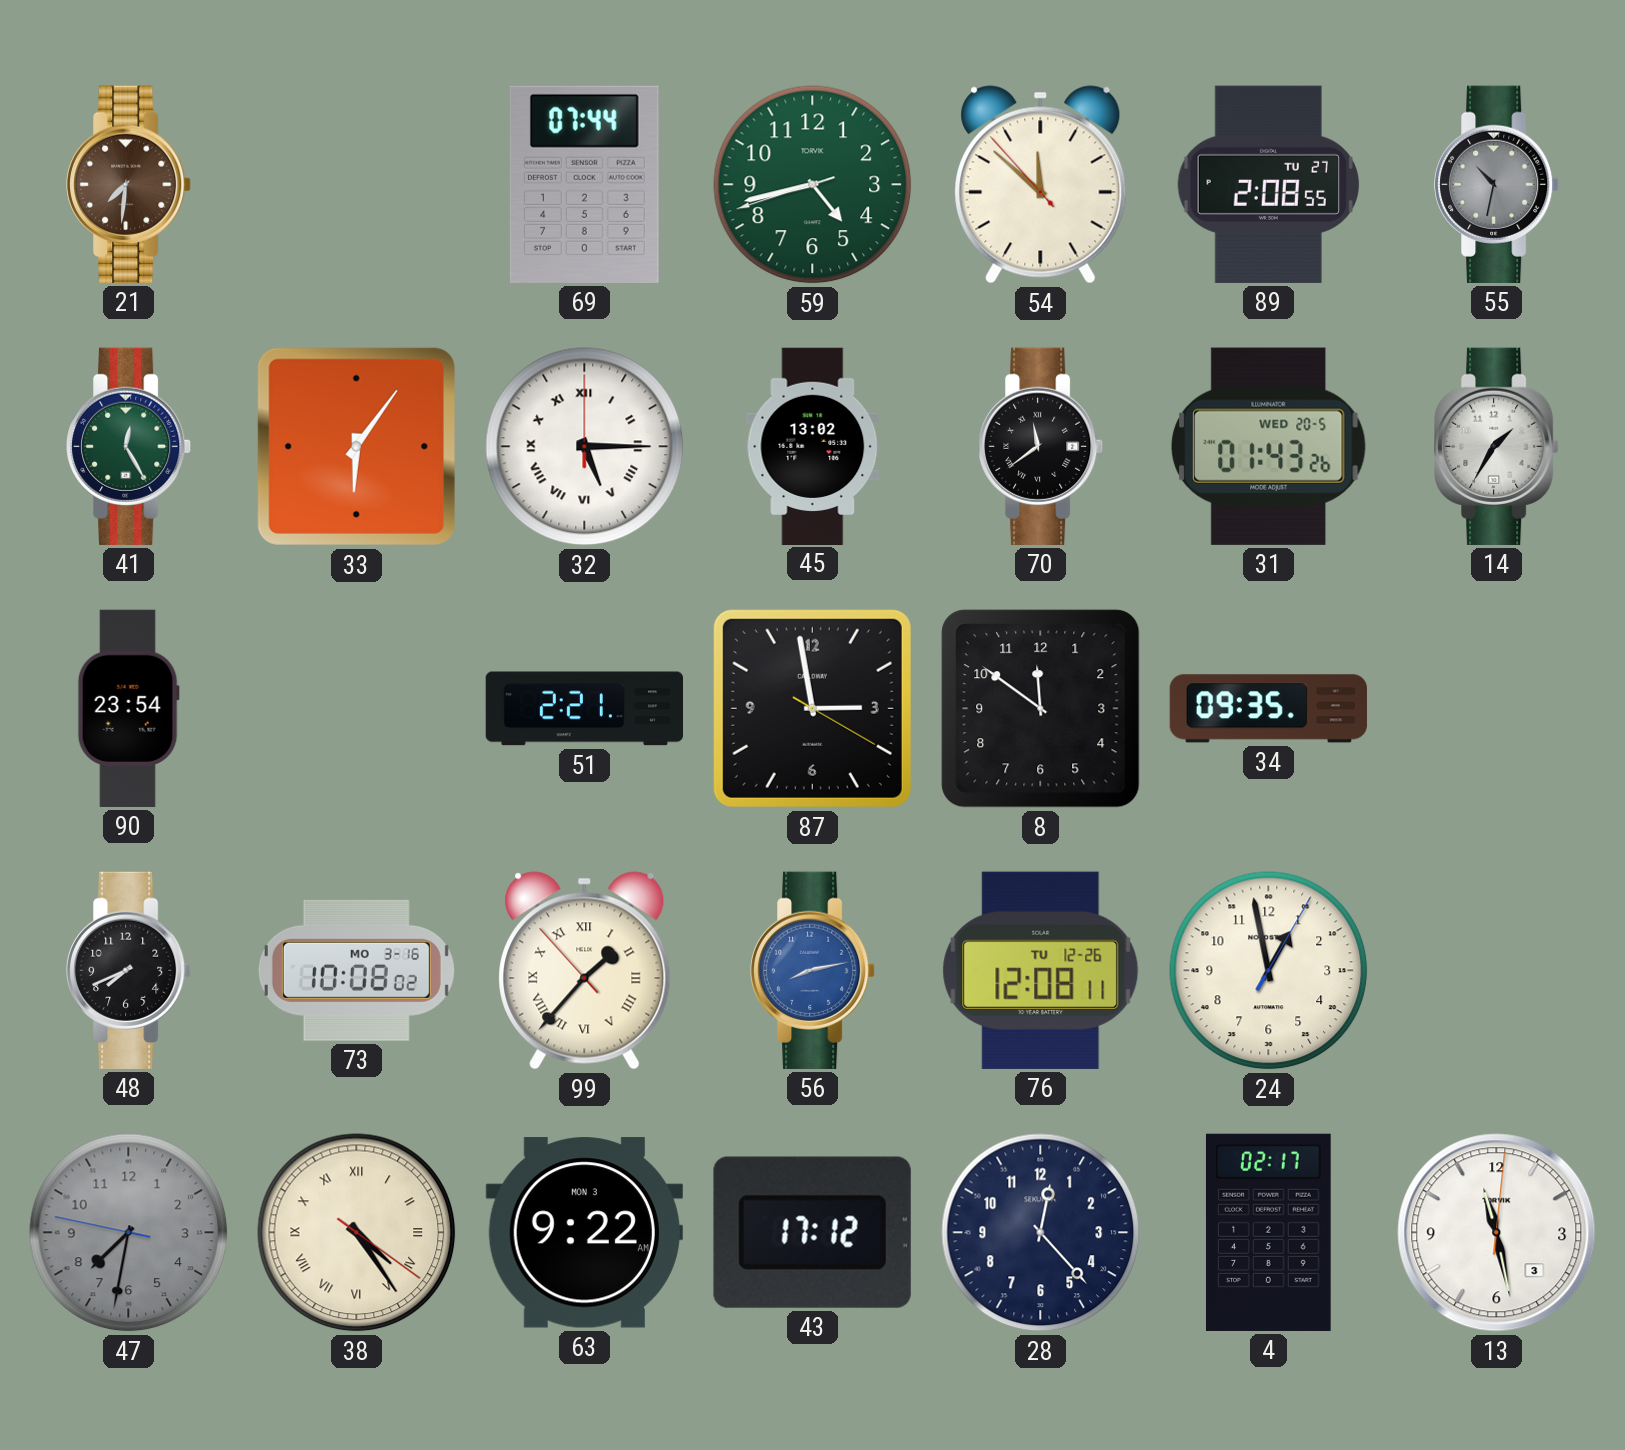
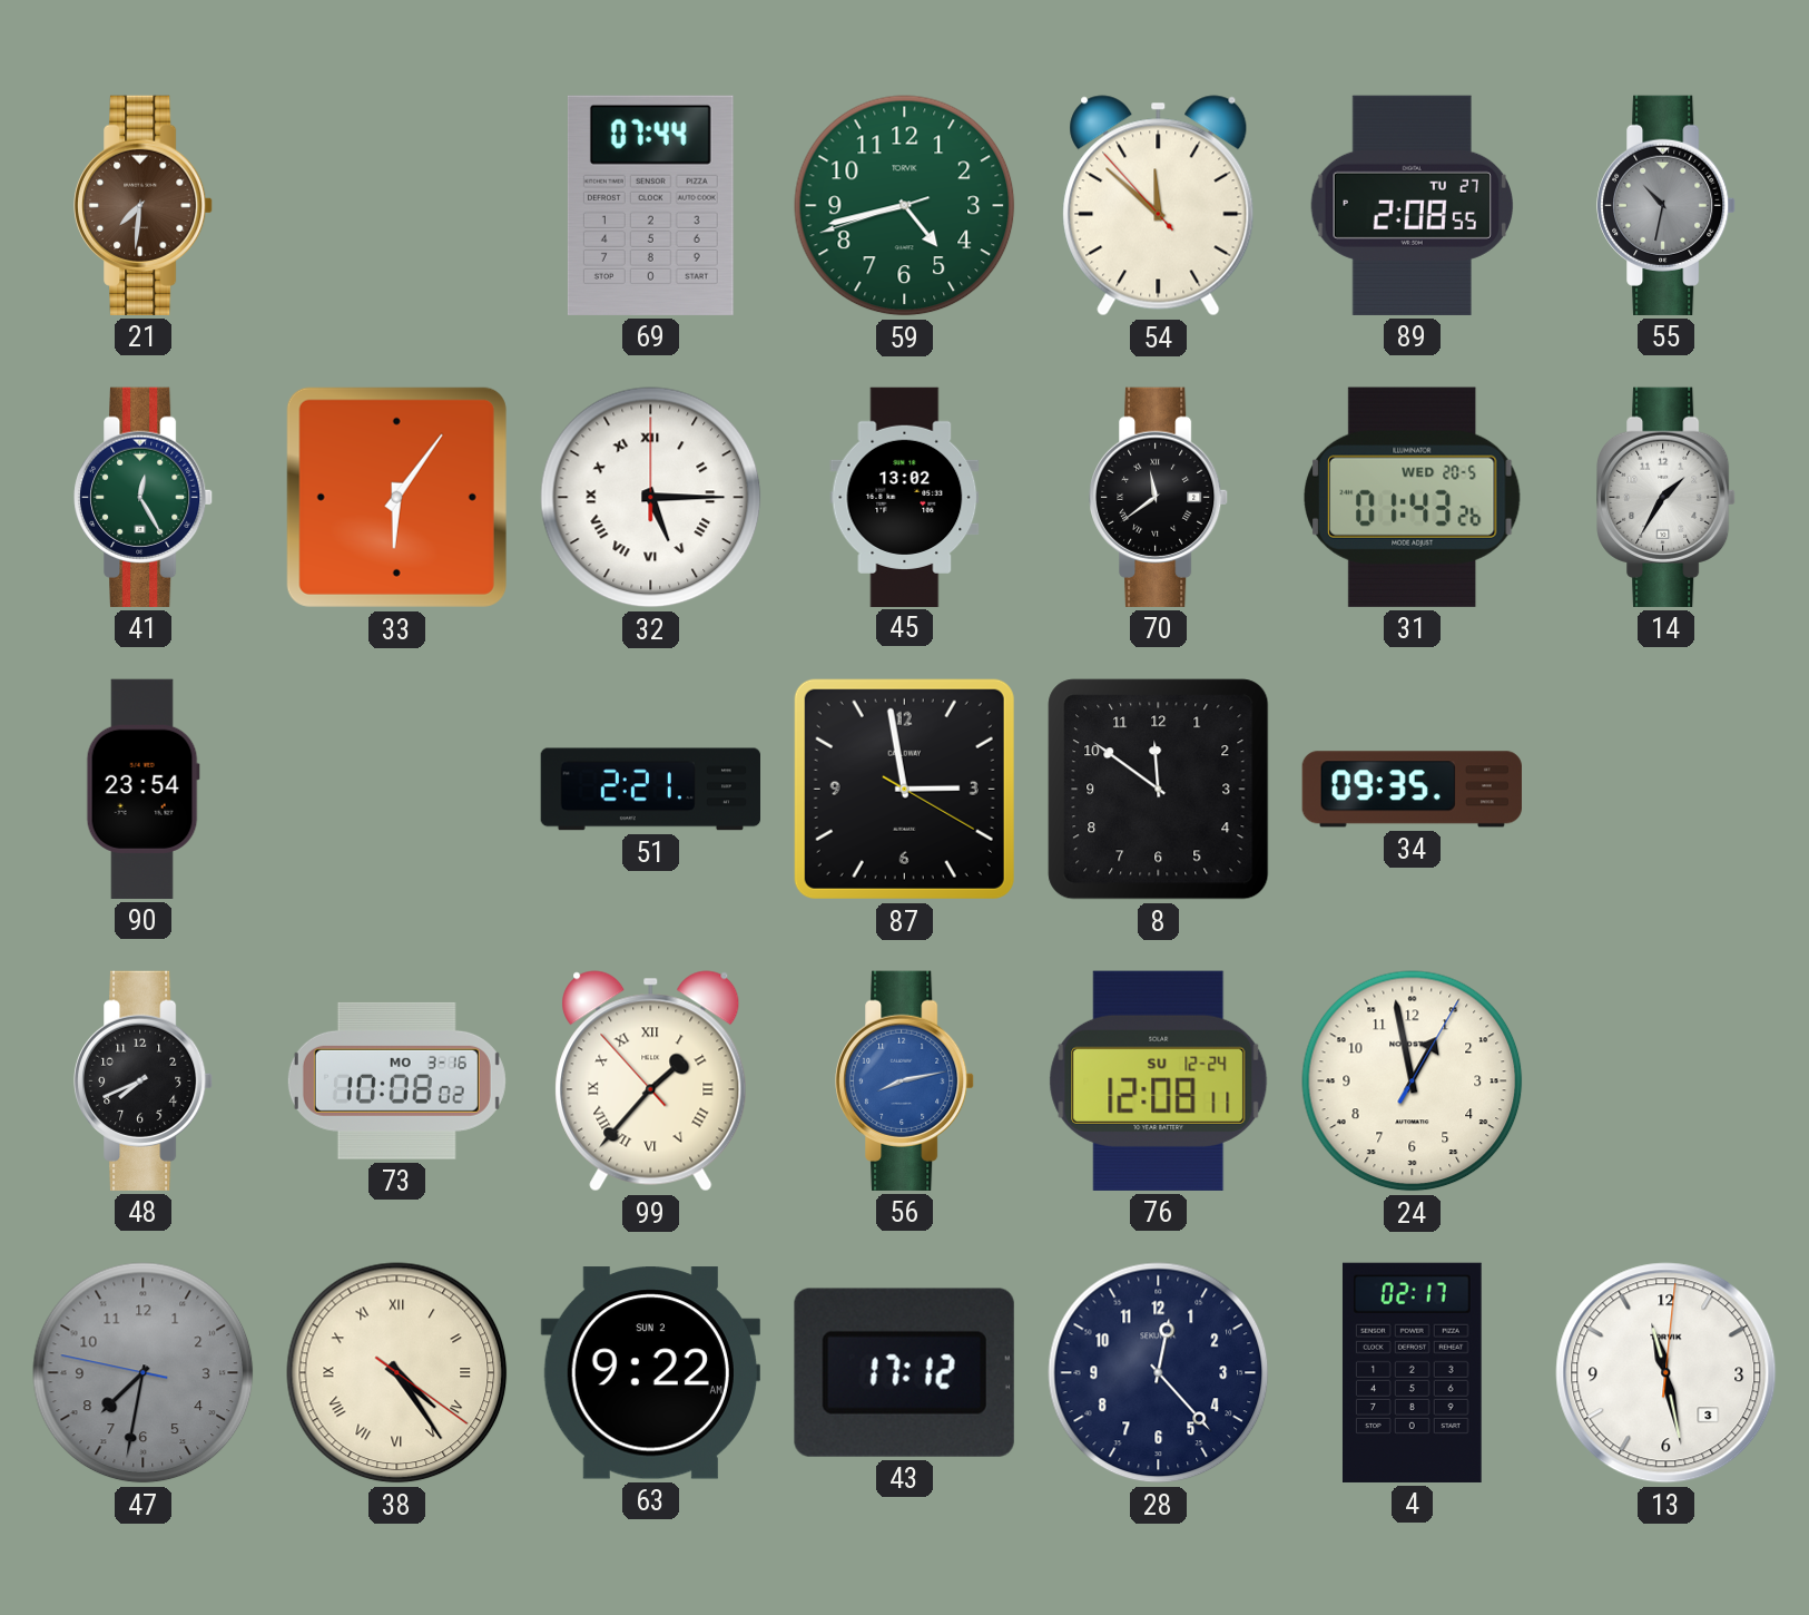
76 date: TU 12-26 -> SU 12-24
63 date: MON 3 -> SUN 2
